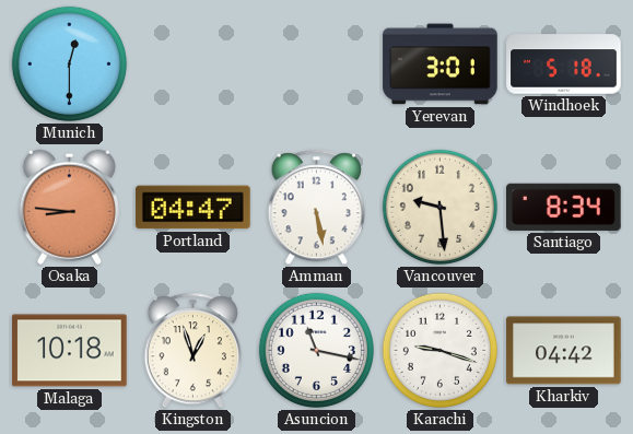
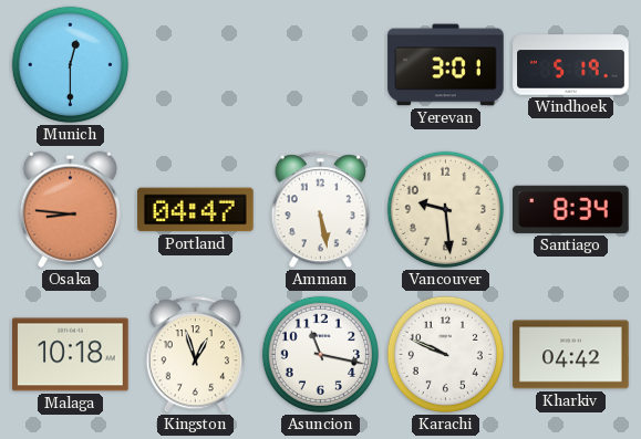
Windhoek: 5:18 -> 5:19
Karachi: 9:18 -> 9:49
